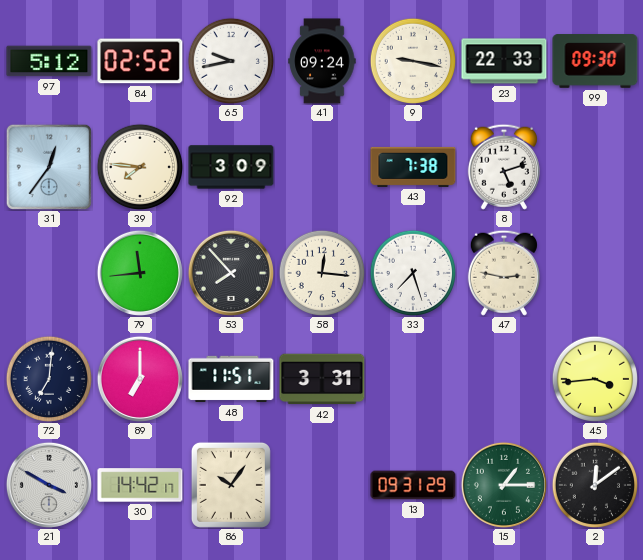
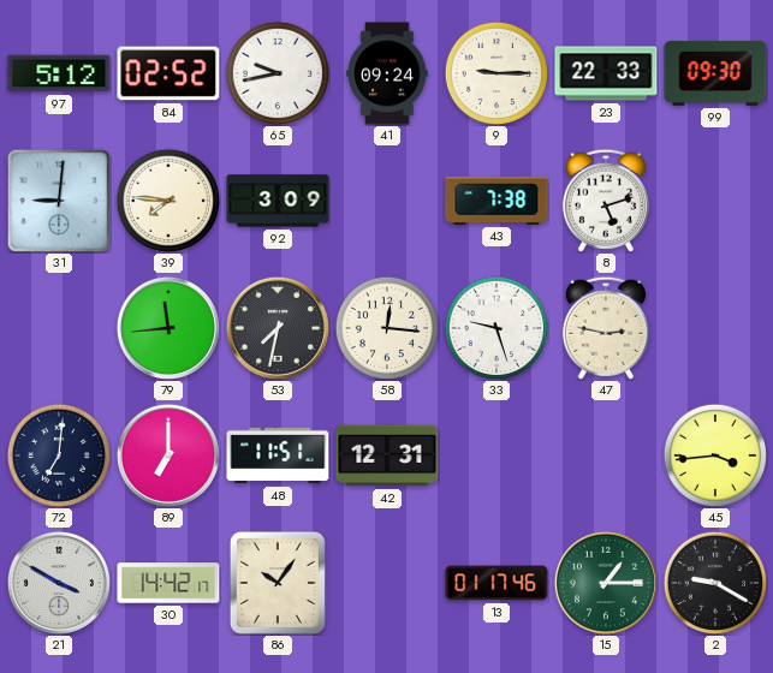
9: 9:17 -> 9:15
31: 12:36 -> 9:01
53: 7:53 -> 7:32
33: 7:27 -> 9:27
42: 3:31 -> 12:31
13: 09:31 -> 01:17
2: 12:09 -> 9:20
